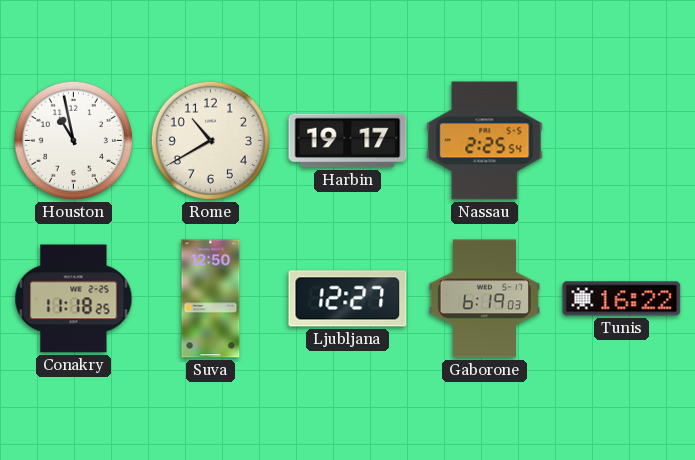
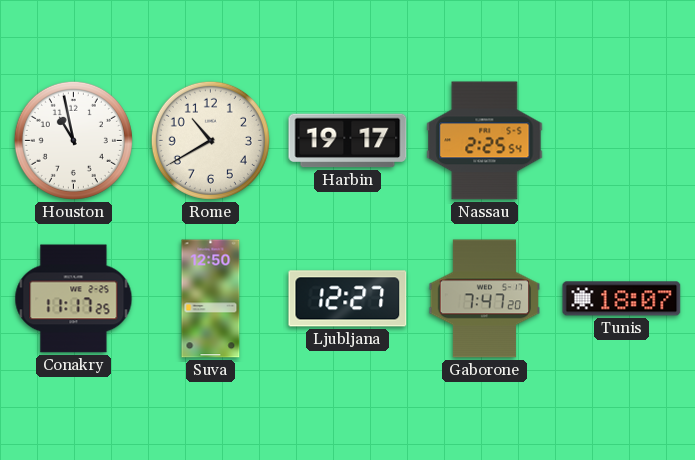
Conakry: 11:18 -> 11:17
Gaborone: 6:19 -> 7:47
Tunis: 16:22 -> 18:07
